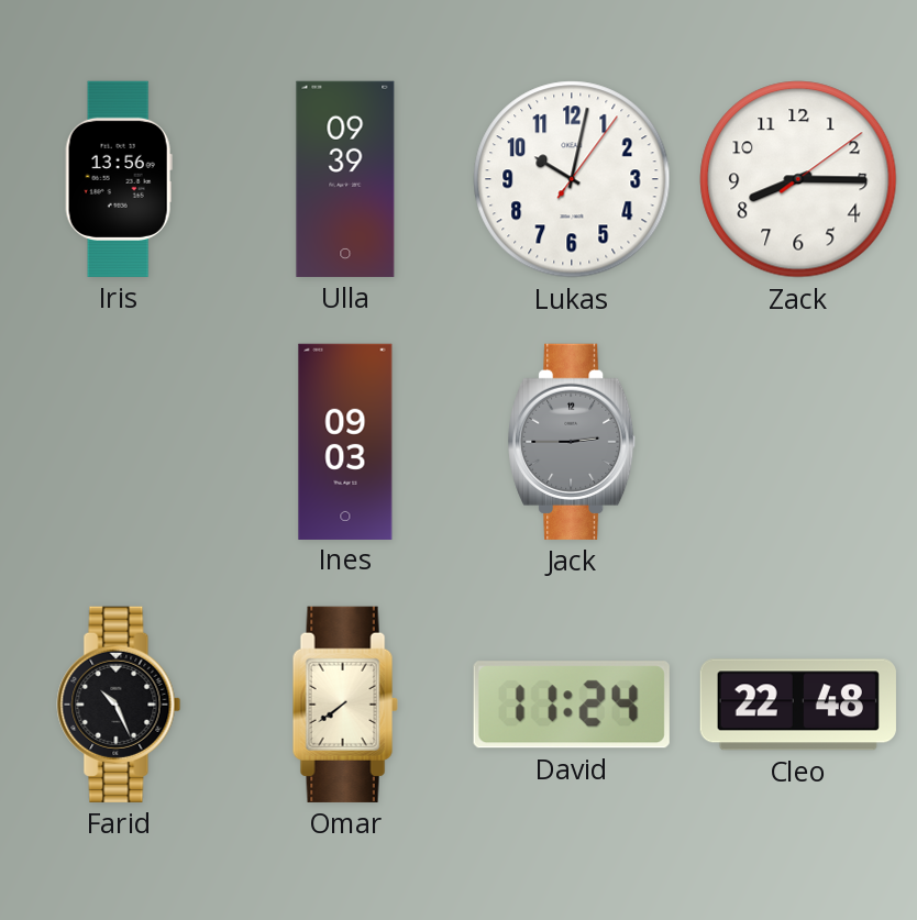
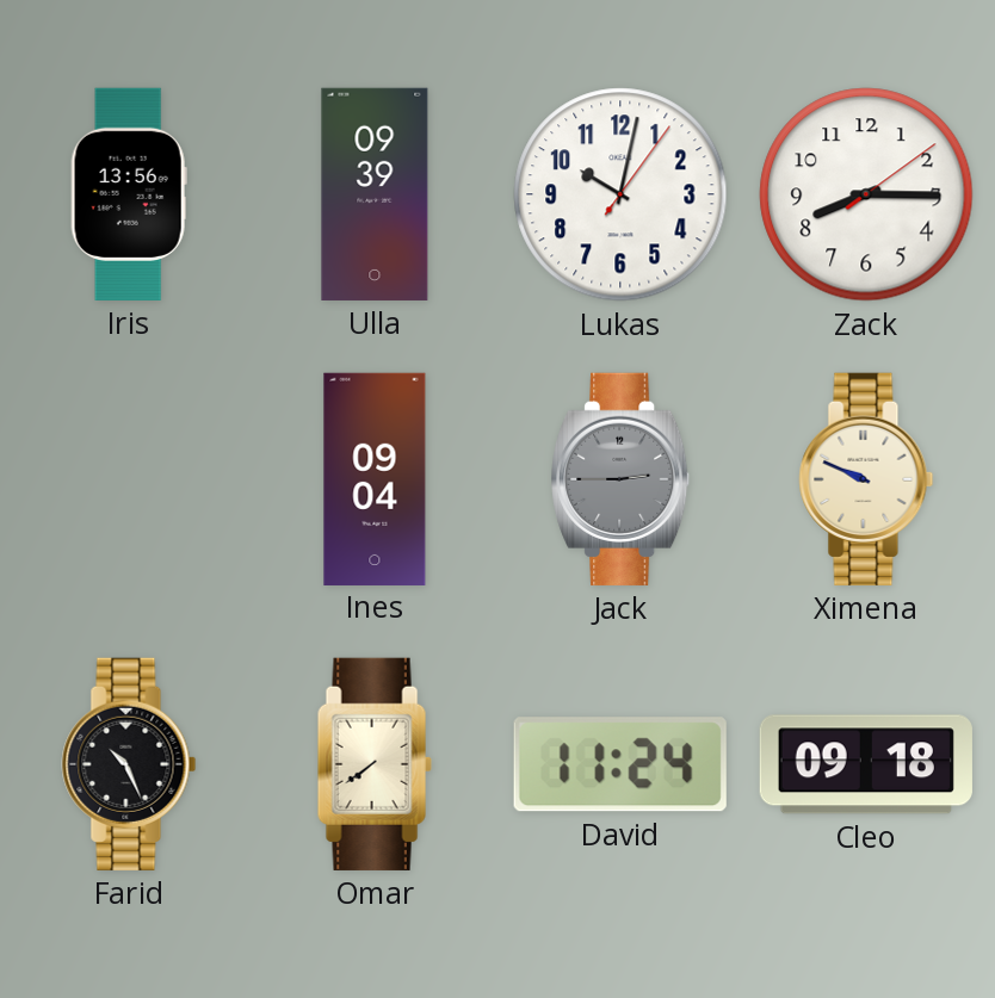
Ines: 09:03 -> 09:04
Ximena: none -> 9:49
Cleo: 22:48 -> 09:18
